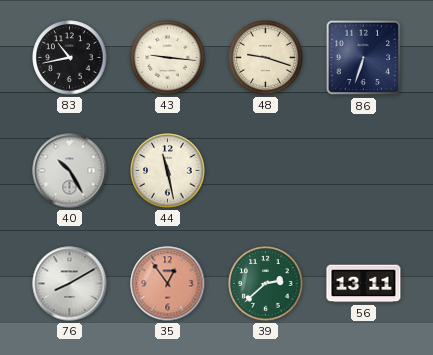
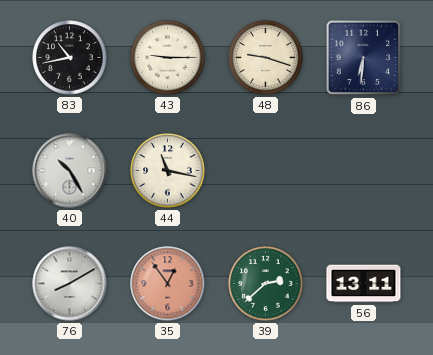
43: 9:16 -> 9:15
86: 6:33 -> 6:31
44: 11:28 -> 11:17
